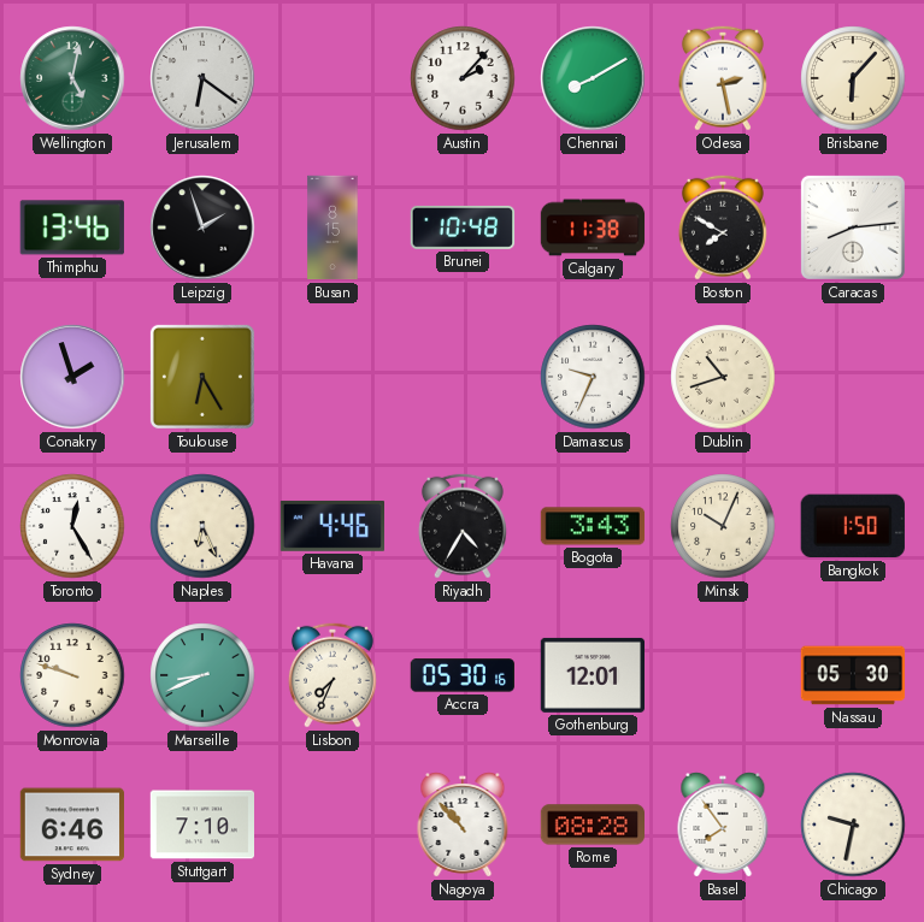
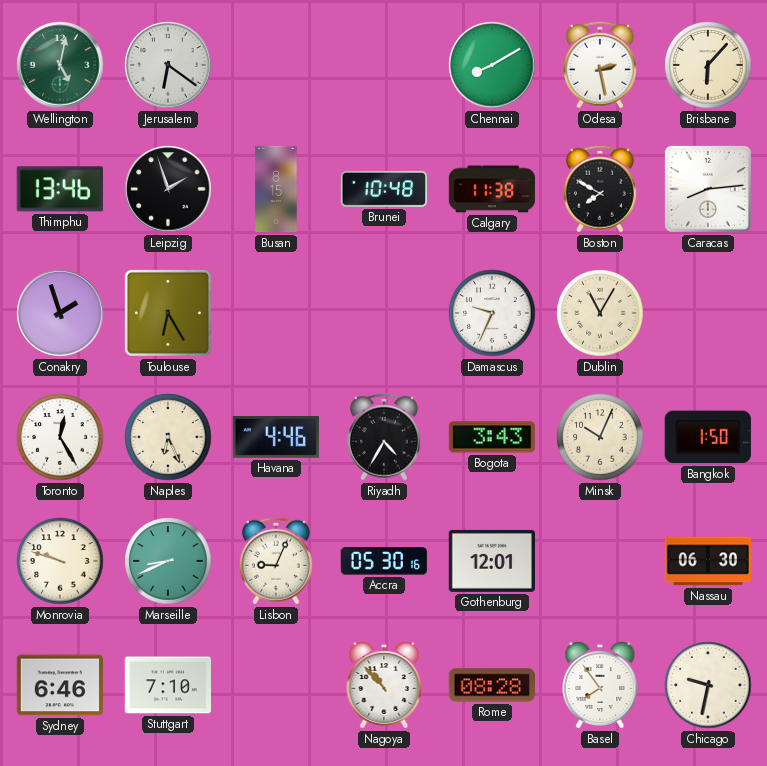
Austin: 2:07 -> none
Dublin: 10:42 -> 11:05
Lisbon: 7:34 -> 9:04
Nassau: 05:30 -> 06:30
